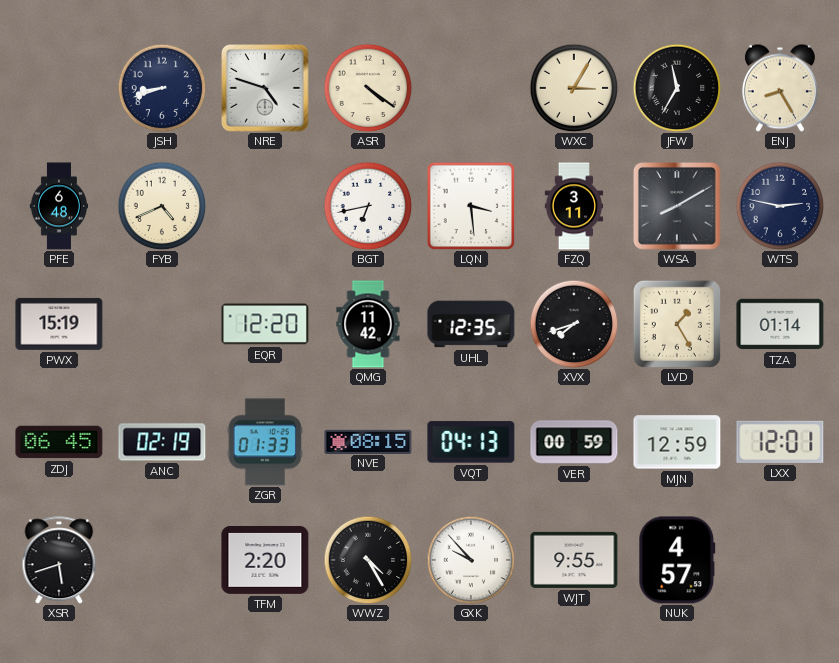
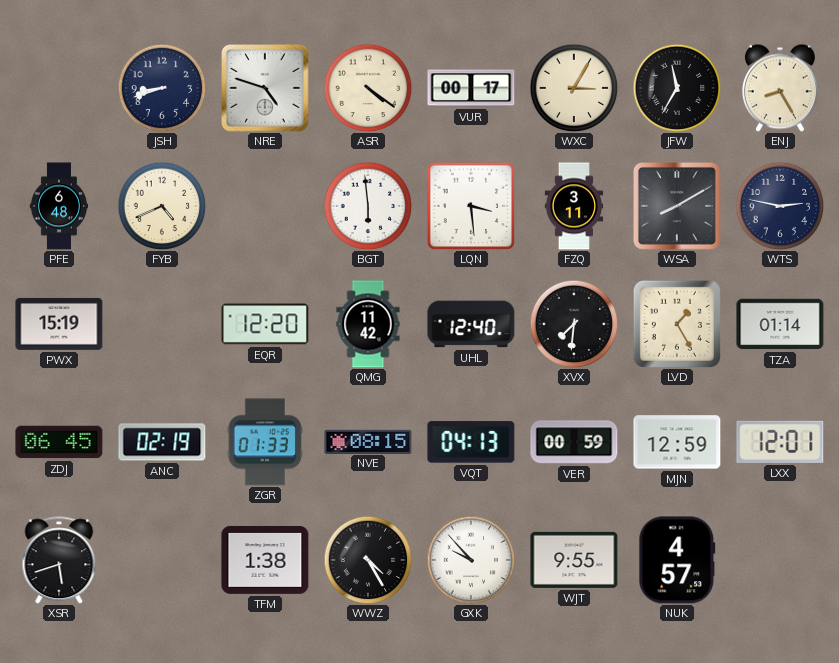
VUR: none -> 00:17
BGT: 6:43 -> 5:59
UHL: 12:35 -> 12:40
XVX: 7:42 -> 7:31
TFM: 2:20 -> 1:38
